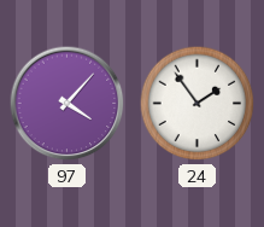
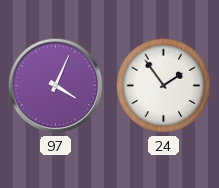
97: 4:07 -> 4:04
